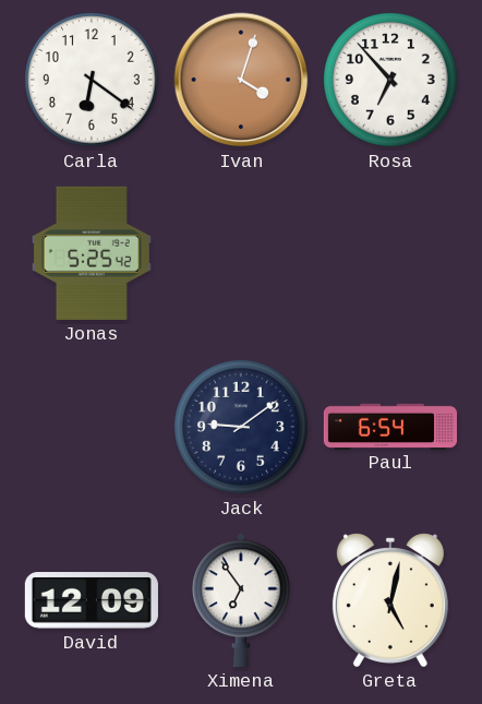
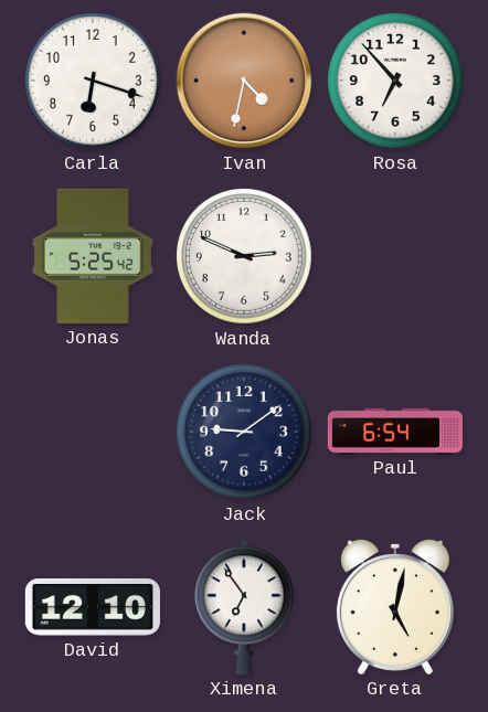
Carla: 6:21 -> 6:18
Ivan: 4:03 -> 4:32
Wanda: none -> 2:49
David: 12:09 -> 12:10
